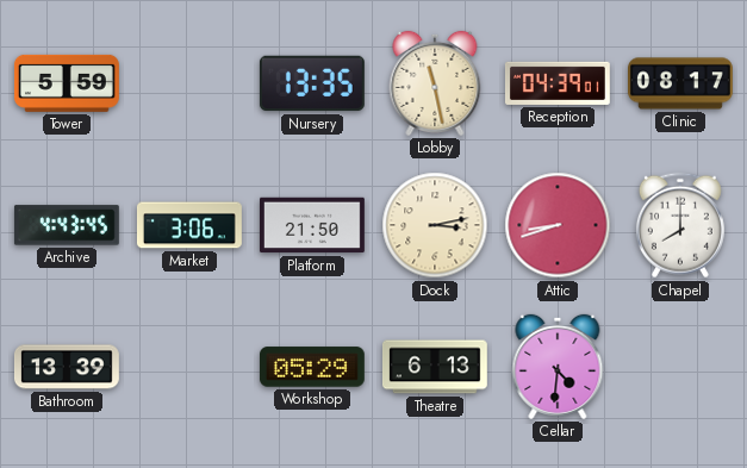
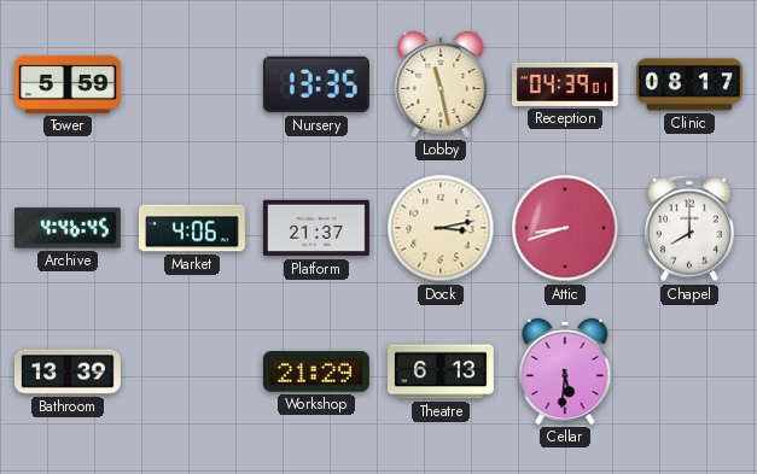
Archive: 4:43 -> 4:46
Market: 3:06 -> 4:06
Platform: 21:50 -> 21:37
Workshop: 05:29 -> 21:29
Cellar: 4:31 -> 5:31
